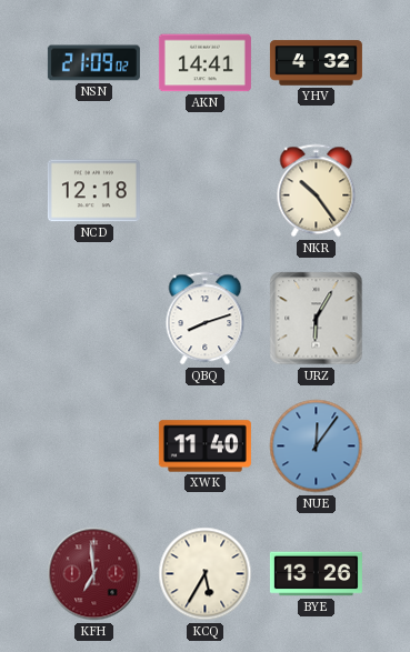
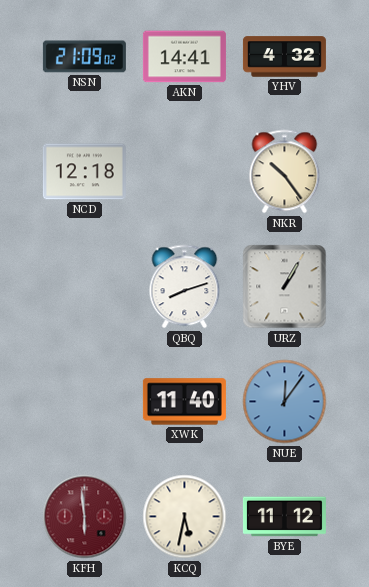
URZ: 6:05 -> 1:05
KFH: 6:59 -> 5:59
KCQ: 5:35 -> 5:32
BYE: 13:26 -> 11:12
